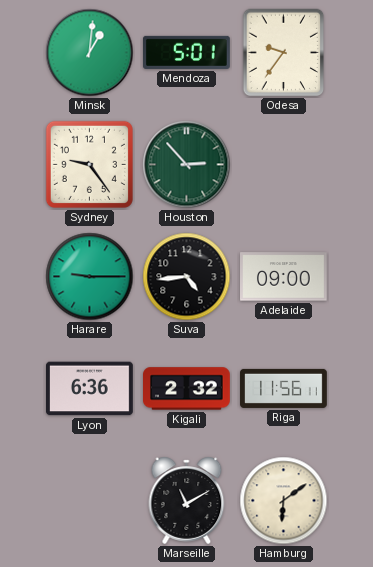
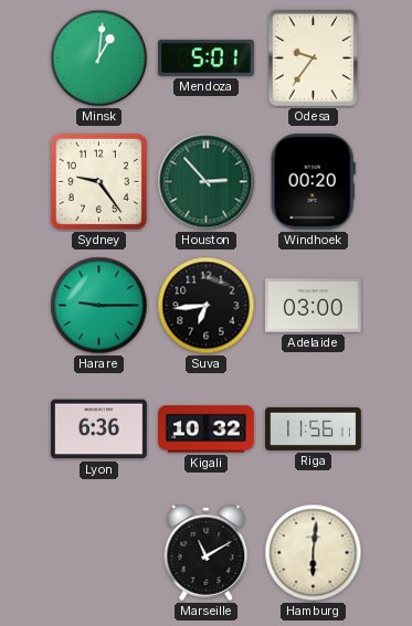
Windhoek: none -> 00:20
Suva: 4:44 -> 6:44
Adelaide: 09:00 -> 03:00
Kigali: 2:32 -> 10:32
Hamburg: 6:09 -> 6:01
